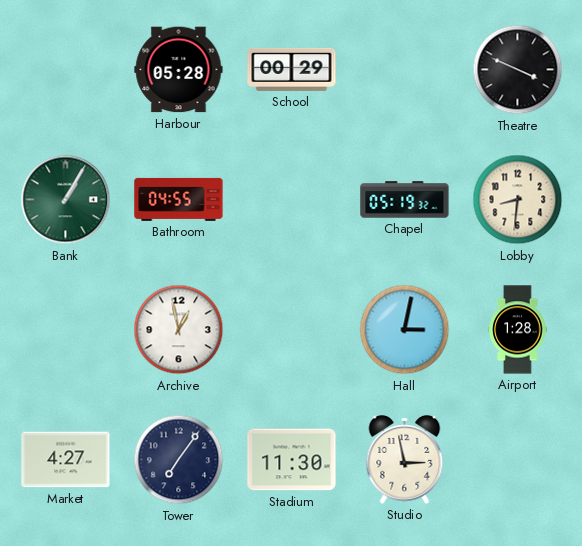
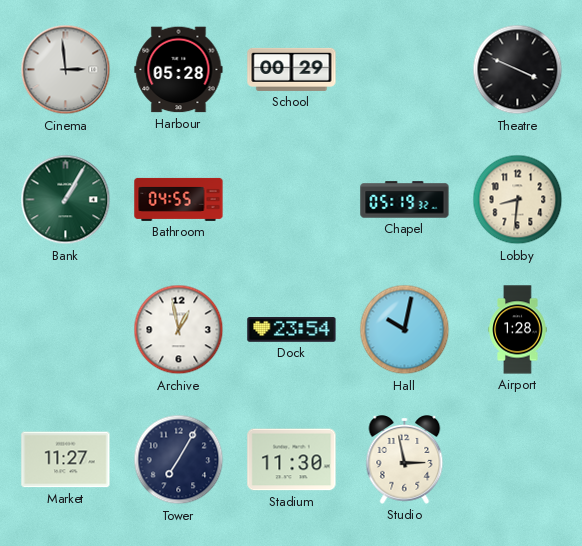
Cinema: none -> 2:59
Dock: none -> 23:54
Hall: 3:02 -> 10:02
Market: 4:27 -> 11:27
Tower: 7:06 -> 7:05
